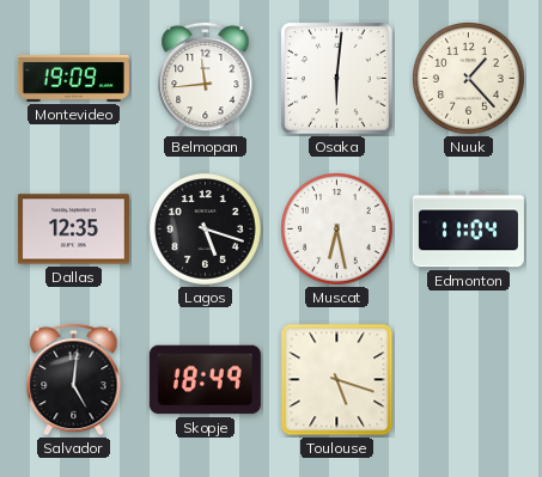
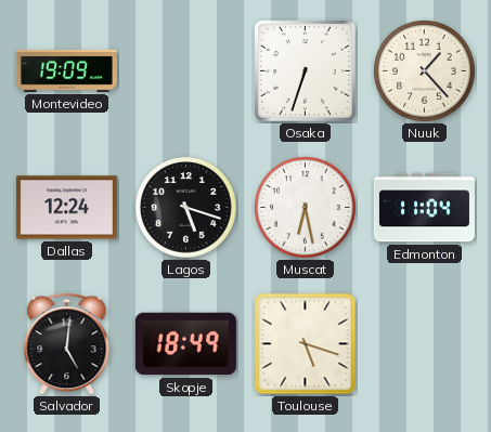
Belmopan: 11:44 -> none
Osaka: 6:01 -> 6:33
Dallas: 12:35 -> 12:24
